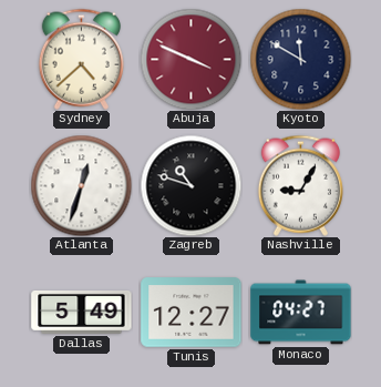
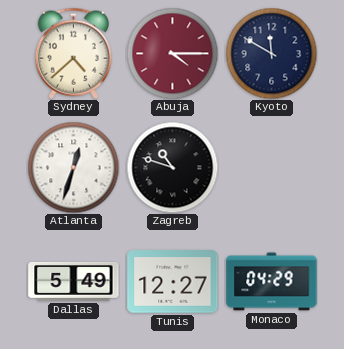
Abuja: 3:49 -> 4:15
Nashville: 9:05 -> none
Monaco: 04:27 -> 04:29
